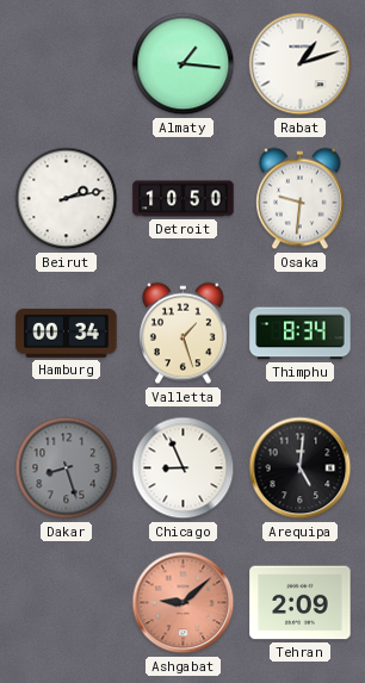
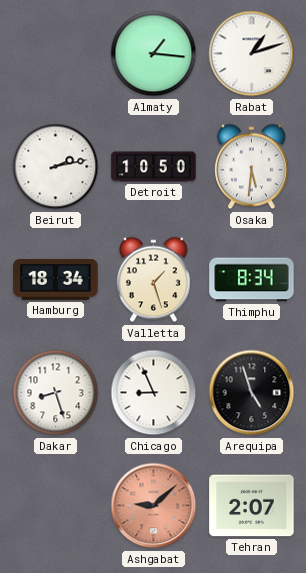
Osaka: 9:31 -> 5:31
Hamburg: 00:34 -> 18:34
Dakar dial: grey -> white
Arequipa: 5:01 -> 4:57
Tehran: 2:09 -> 2:07
